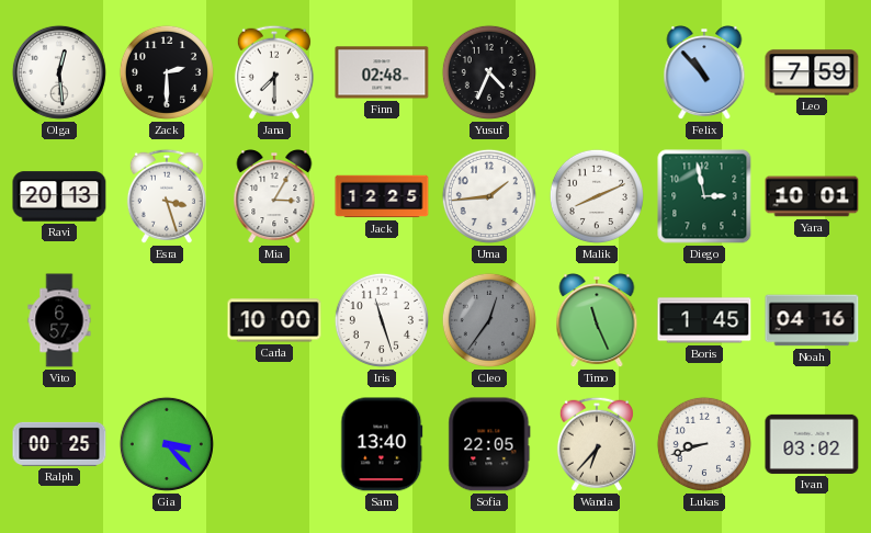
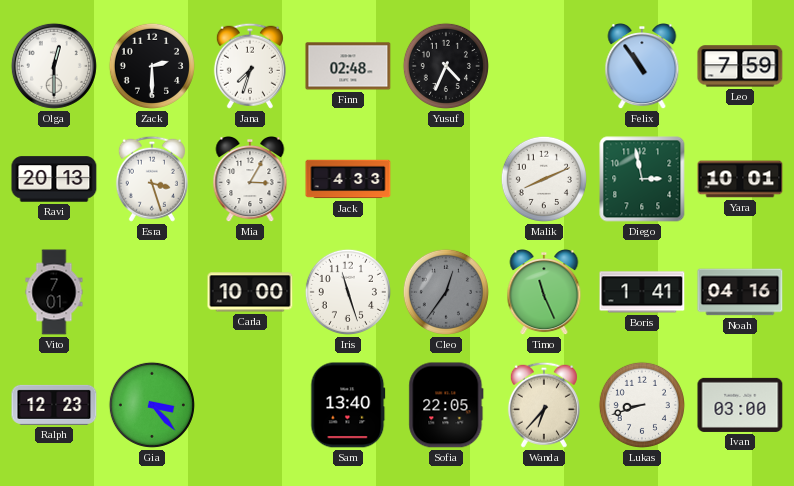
Olga: 12:29 -> 12:30
Jana: 7:30 -> 7:33
Felix: 10:53 -> 10:54
Jack: 12:25 -> 4:33
Uma: 1:44 -> none
Vito: 6:57 -> 7:01
Boris: 1:45 -> 1:41
Ralph: 00:25 -> 12:23
Ivan: 03:02 -> 03:00
